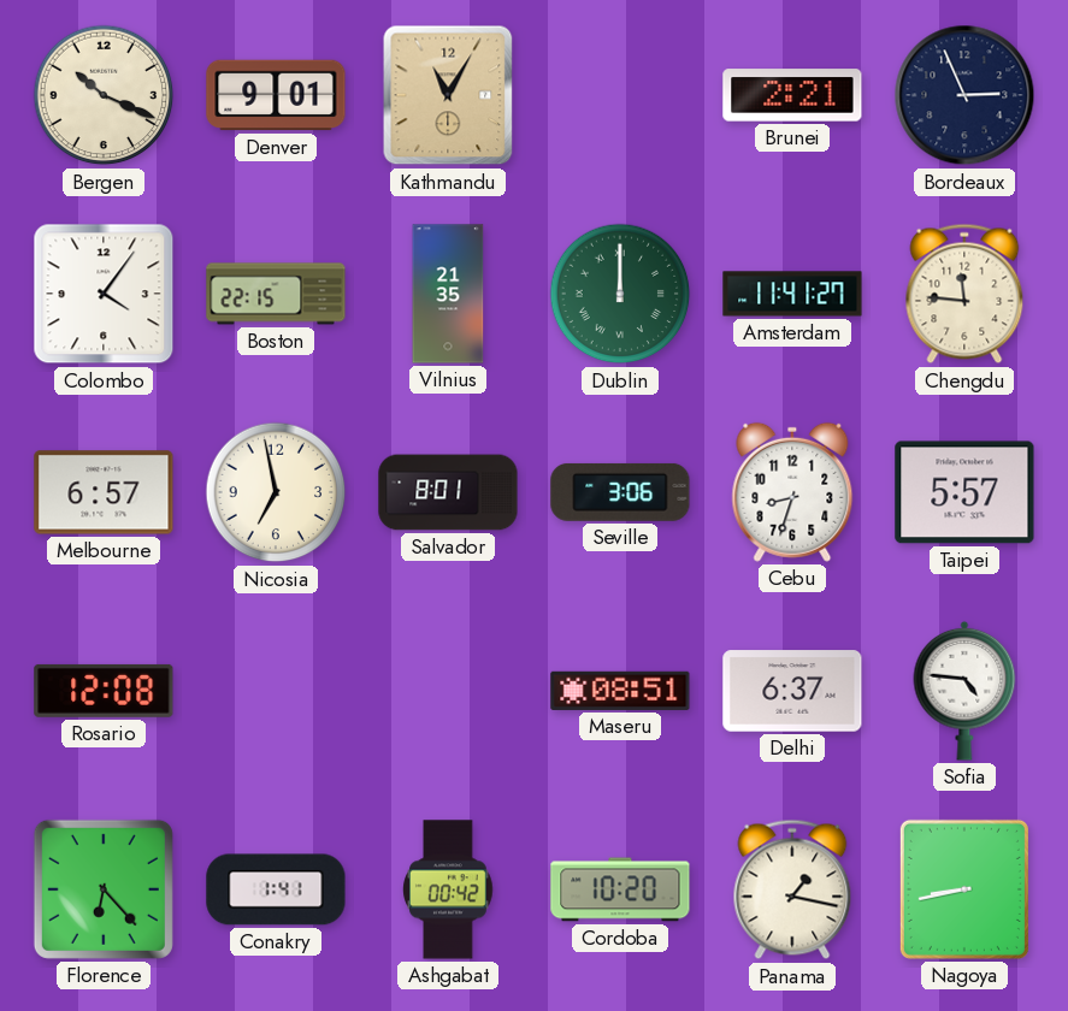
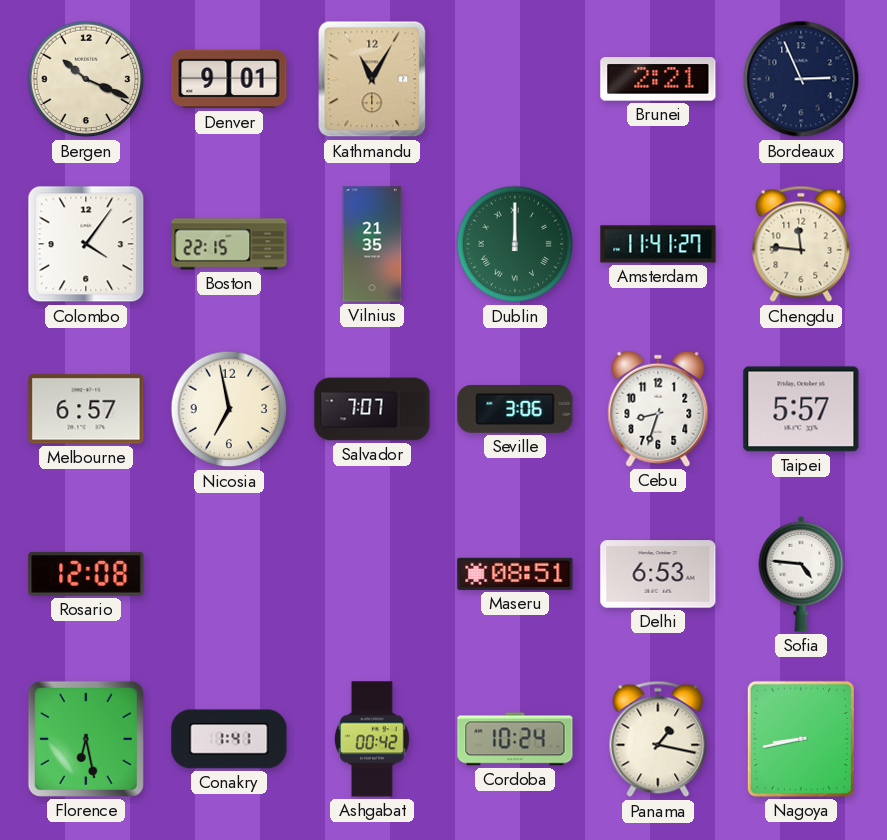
Salvador: 8:01 -> 7:07
Delhi: 6:37 -> 6:53
Florence: 6:23 -> 6:28
Cordoba: 10:20 -> 10:24
